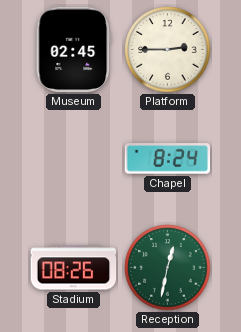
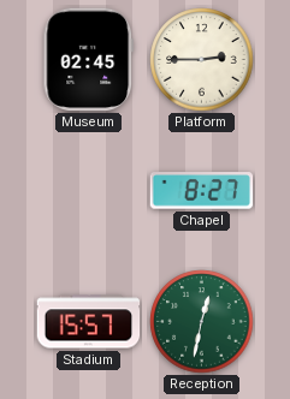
Chapel: 8:24 -> 8:27
Stadium: 08:26 -> 15:57
